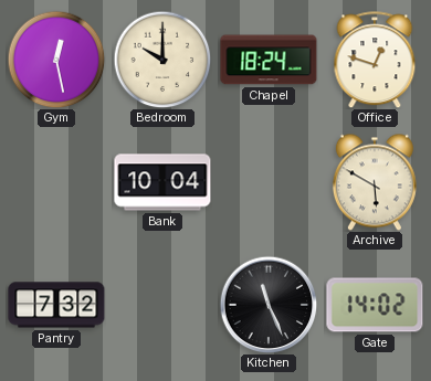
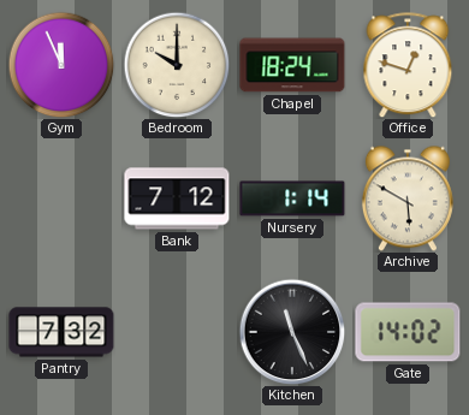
Gym: 12:28 -> 11:56
Bank: 10:04 -> 7:12
Nursery: none -> 1:14
